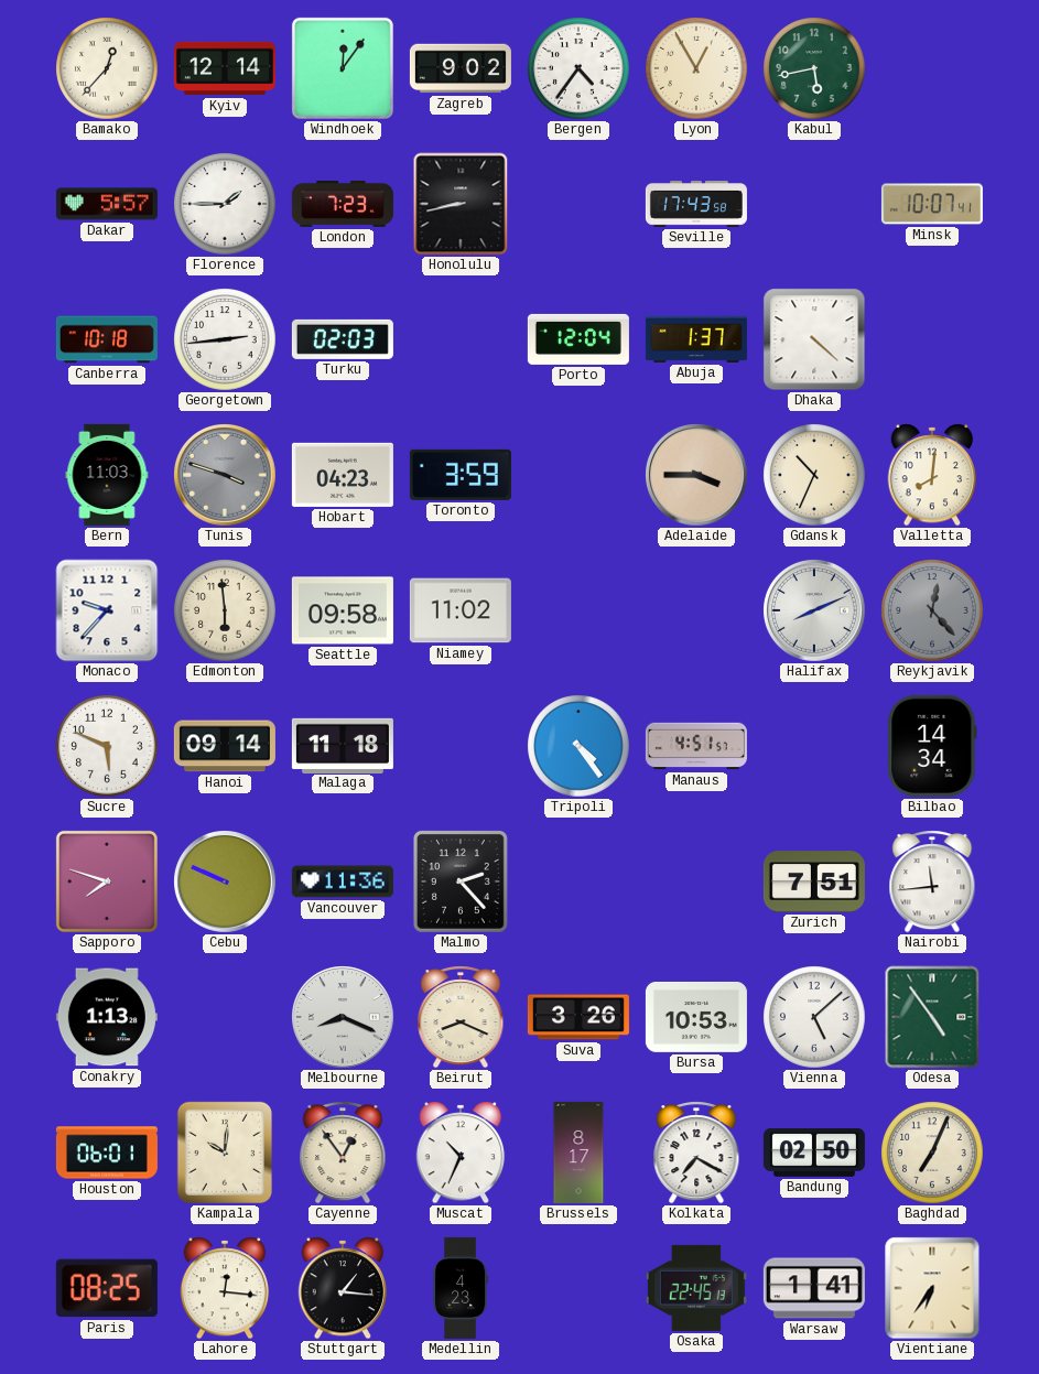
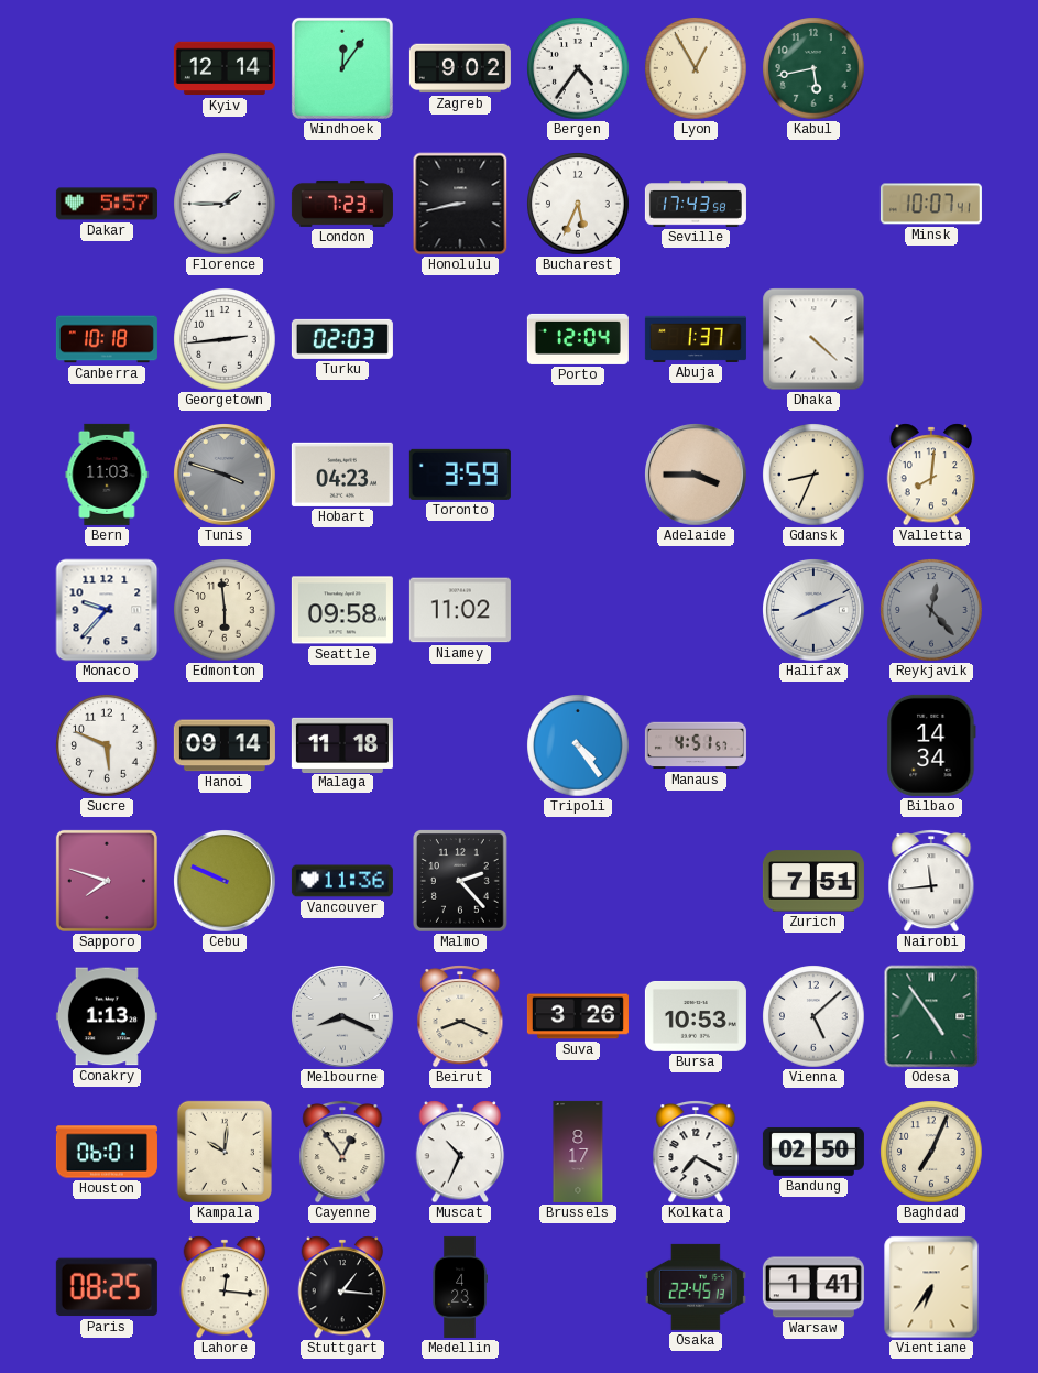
Bamako: 12:37 -> none
Bucharest: none -> 5:34
Gdansk: 10:34 -> 8:34
